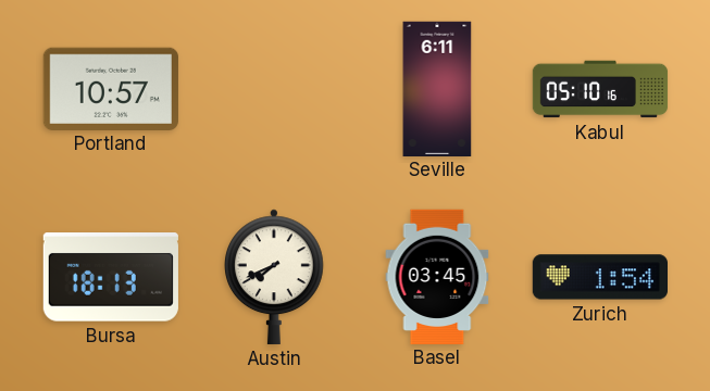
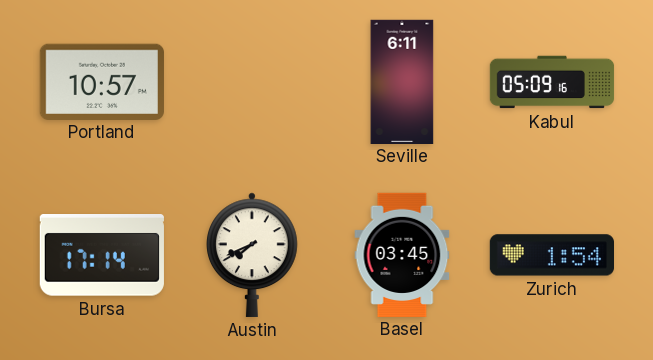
Kabul: 05:10 -> 05:09
Bursa: 18:13 -> 17:14
